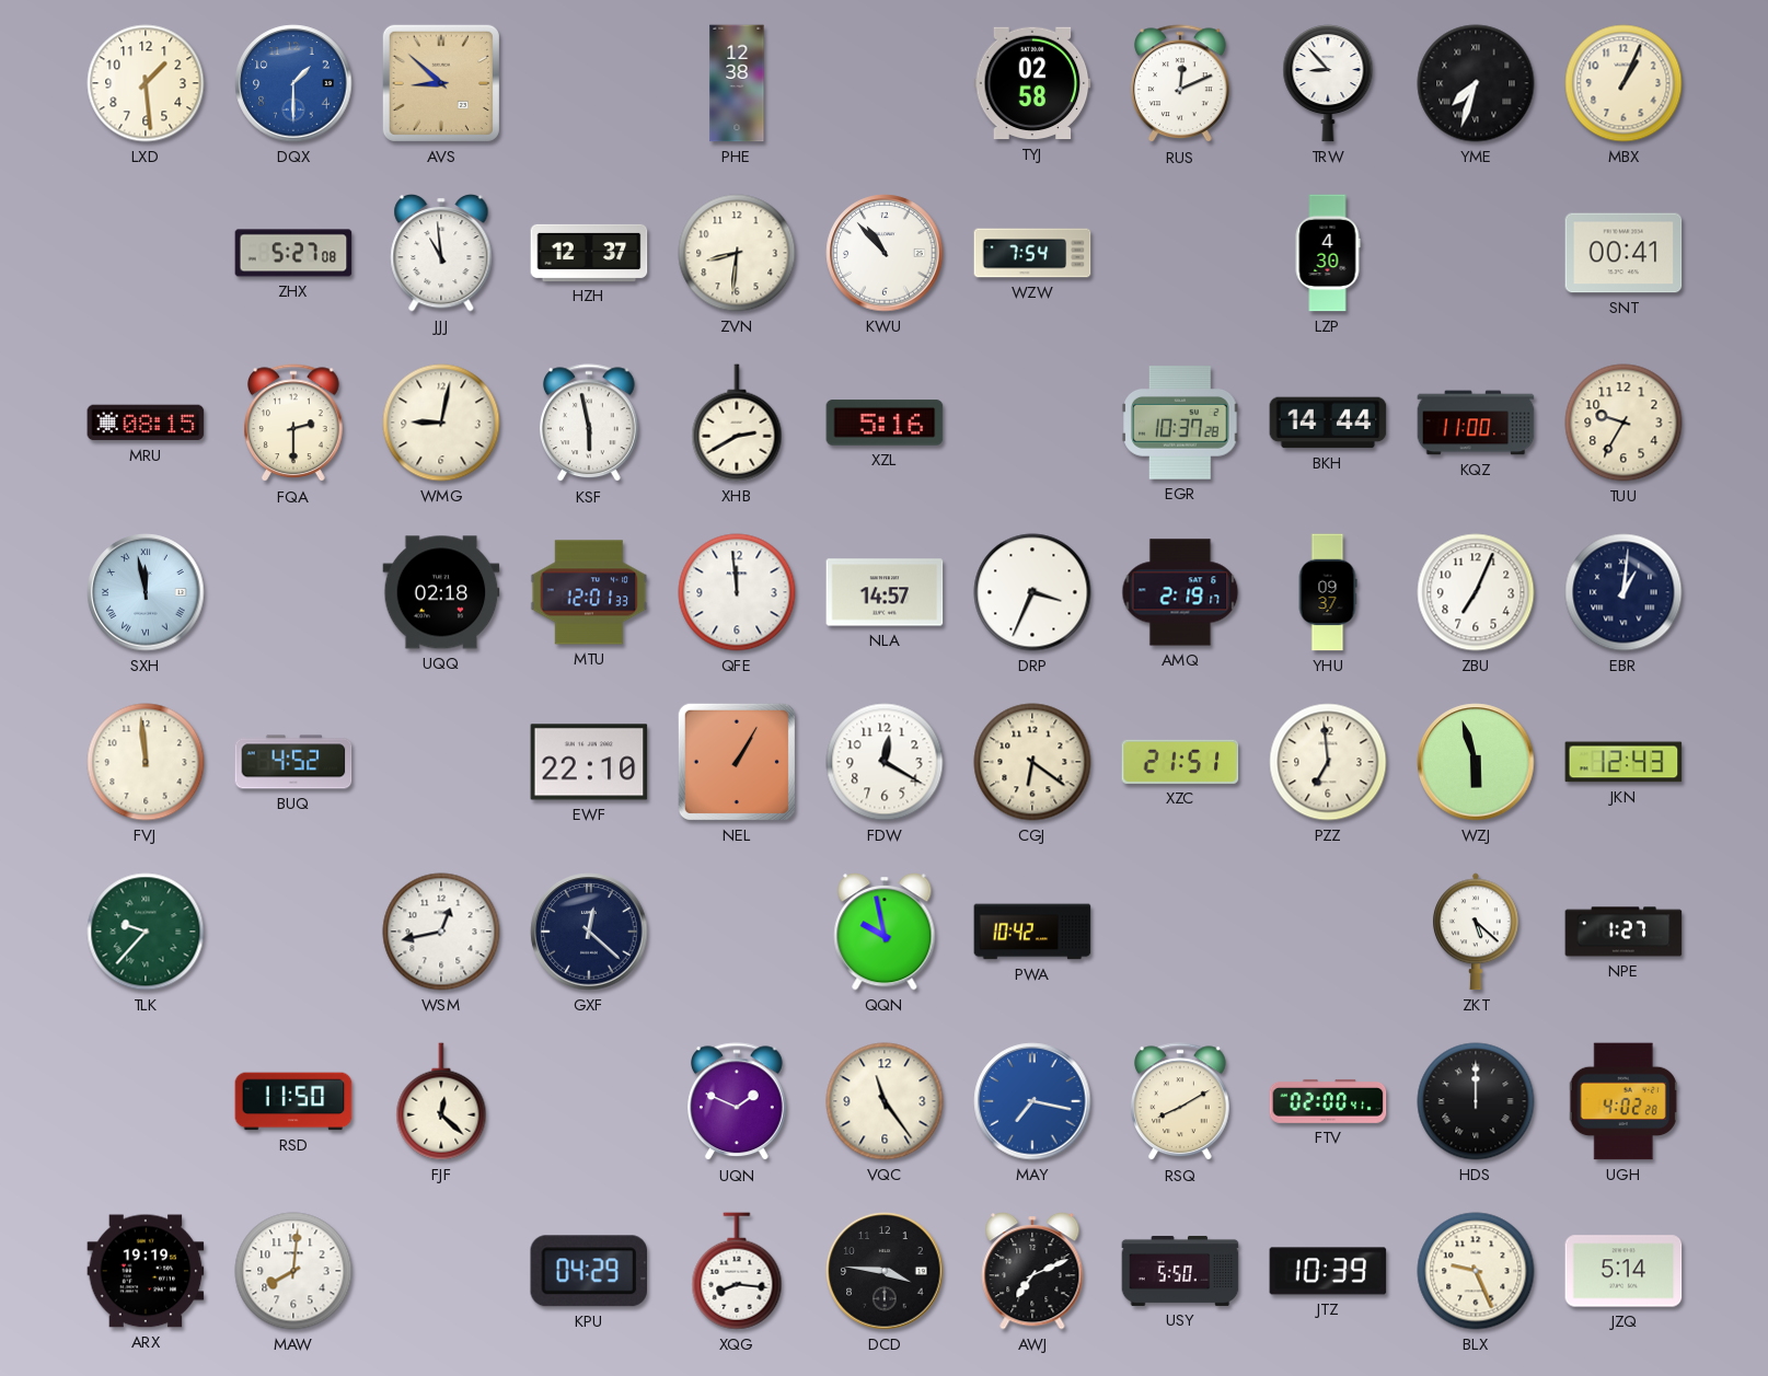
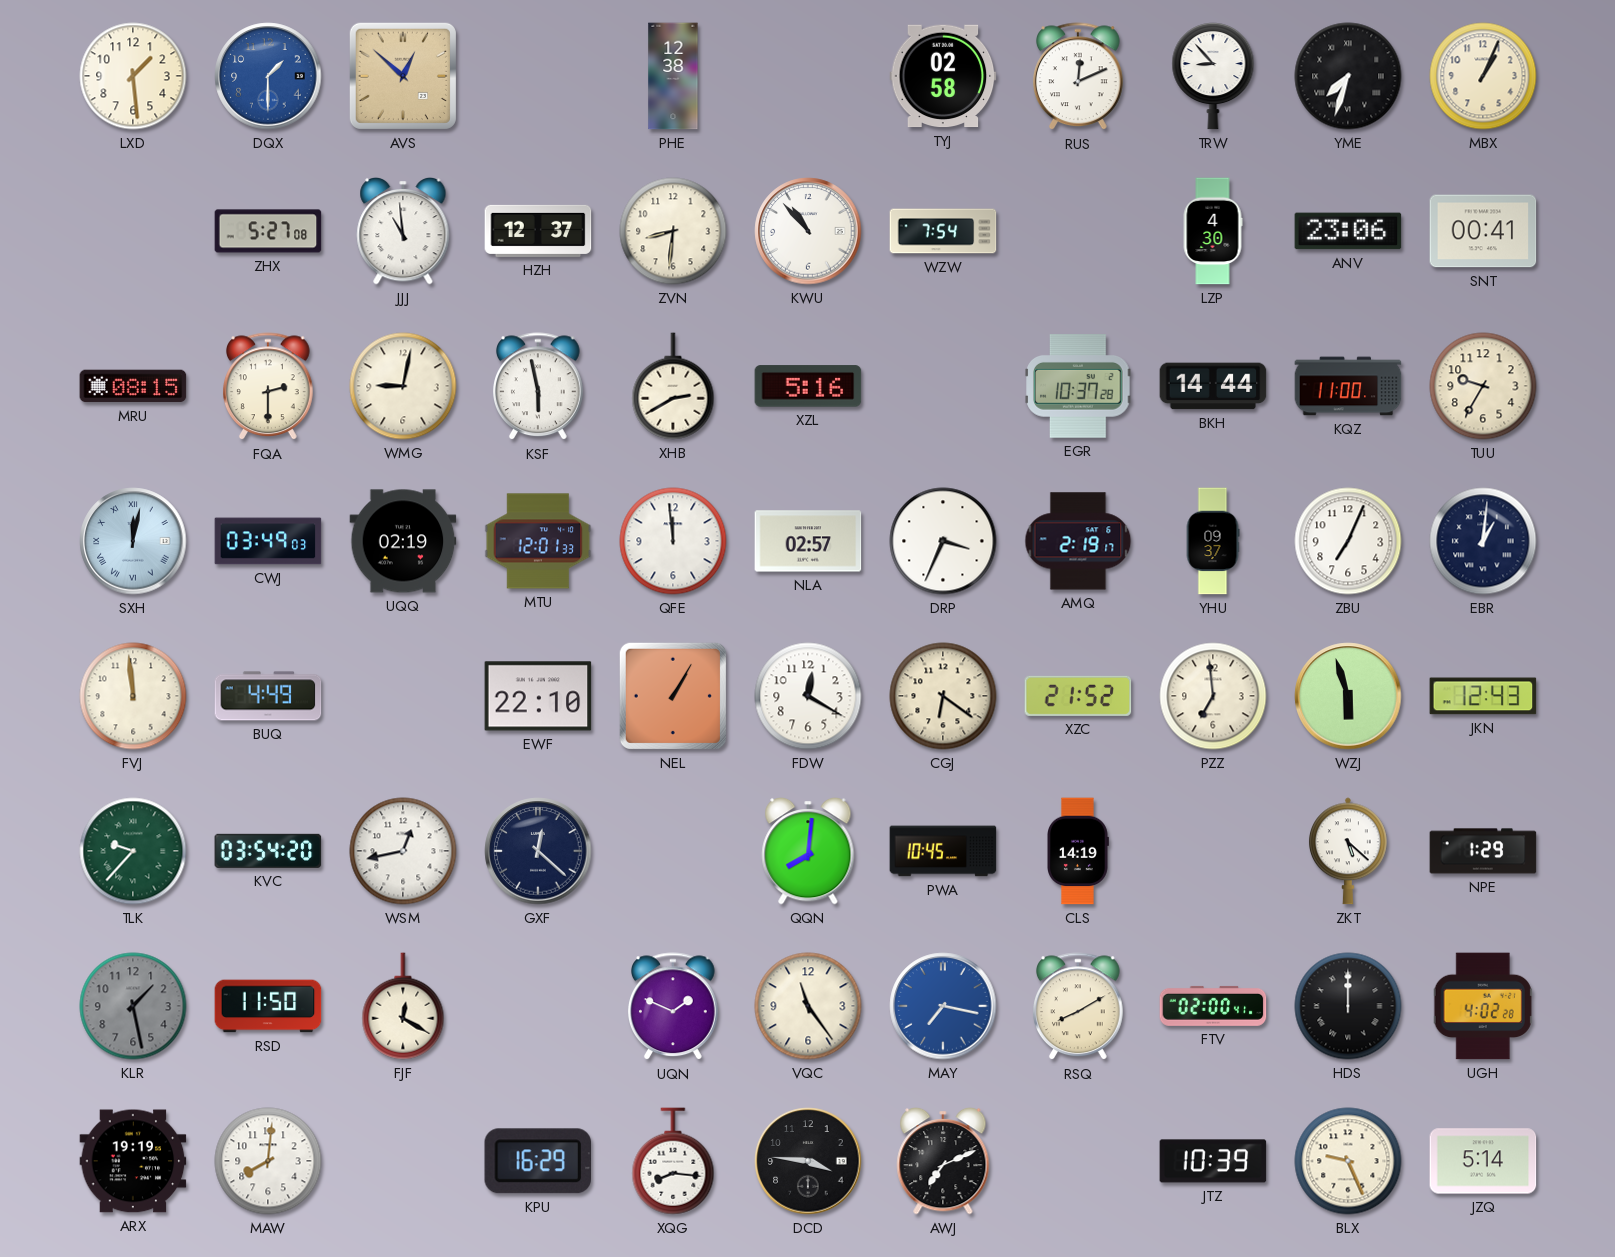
AVS: 8:52 -> 12:52
ANV: none -> 23:06
SXH: 11:58 -> 12:02
CWJ: none -> 03:49
UQQ: 02:18 -> 02:19
NLA: 14:57 -> 02:57
BUQ: 4:52 -> 4:49
XZC: 21:51 -> 21:52
KVC: none -> 03:54
QQN: 9:58 -> 8:01
PWA: 10:42 -> 10:45
CLS: none -> 14:19
NPE: 1:27 -> 1:29
KLR: none -> 1:28
FJF: 12:22 -> 12:20
KPU: 04:29 -> 16:29
USY: 5:50 -> none
